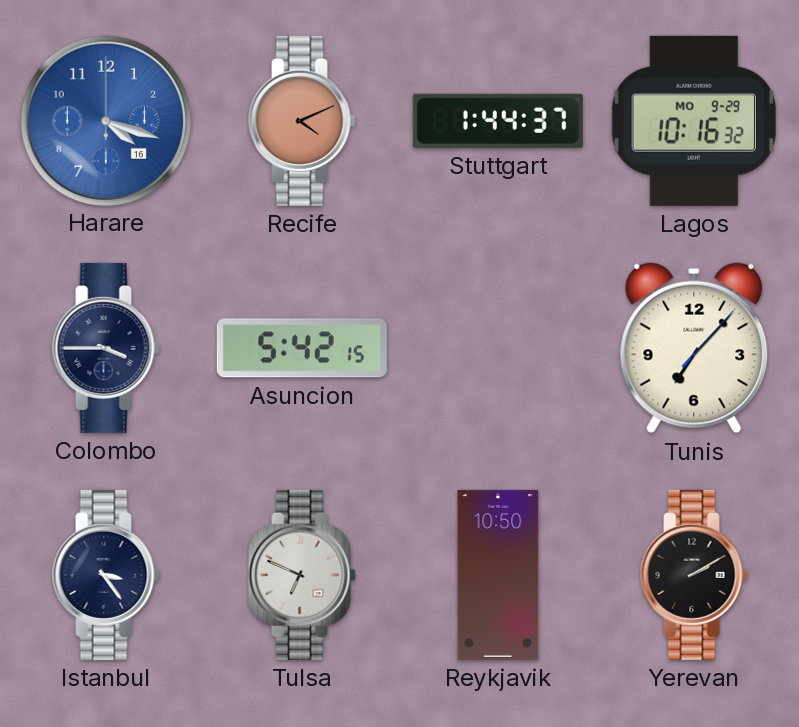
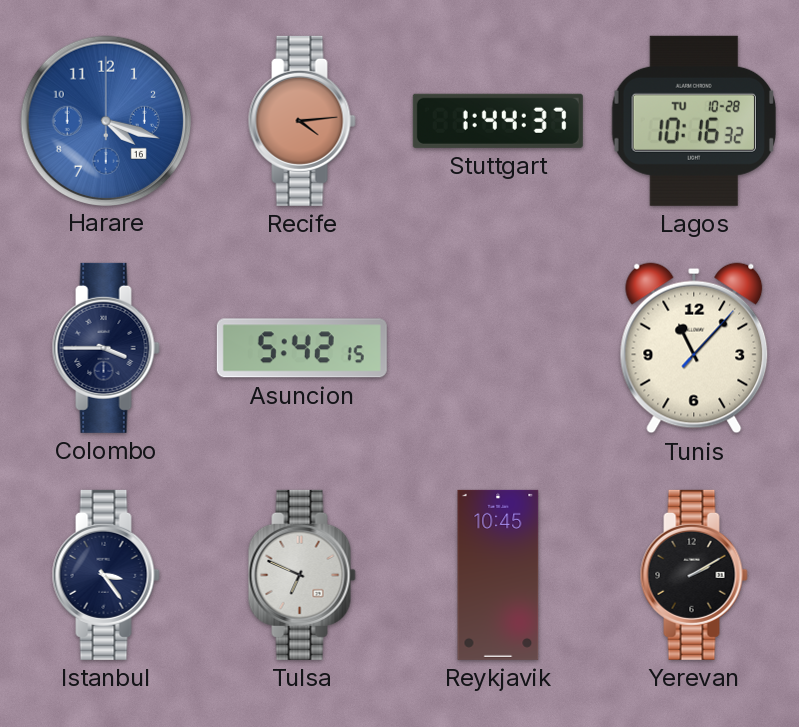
Recife: 4:11 -> 4:14
Lagos date: MO 9-29 -> TU 10-28
Tunis: 7:07 -> 11:07
Reykjavik: 10:50 -> 10:45
